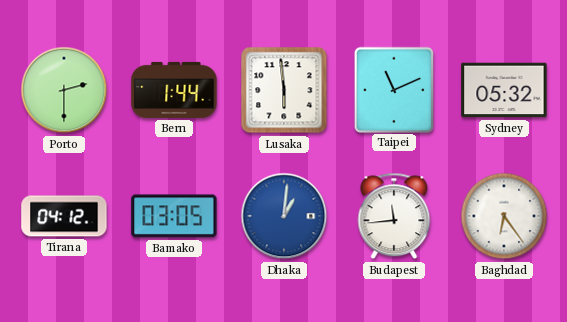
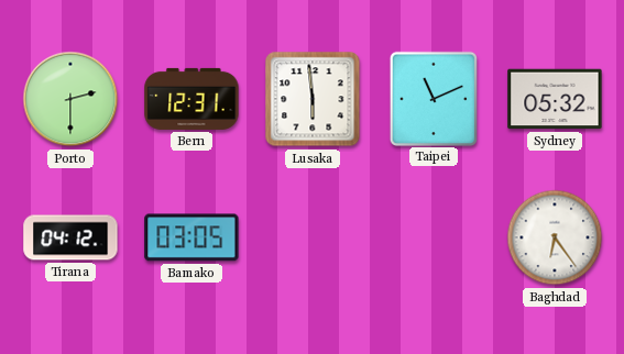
Bern: 1:44 -> 12:31
Dhaka: 1:01 -> none
Budapest: 11:44 -> none
